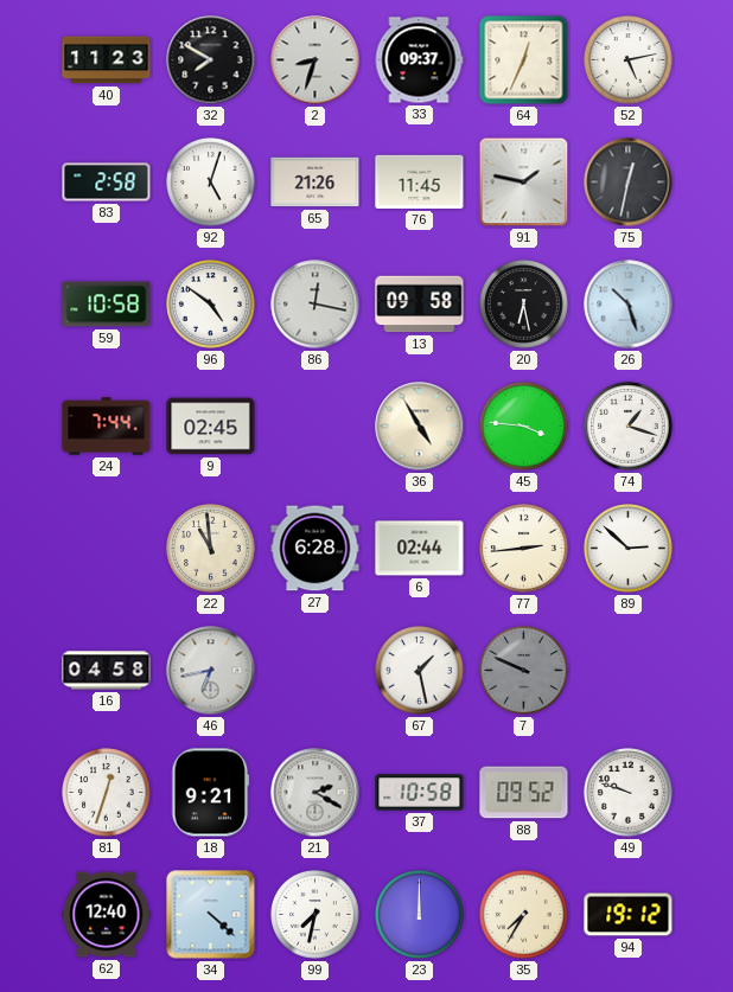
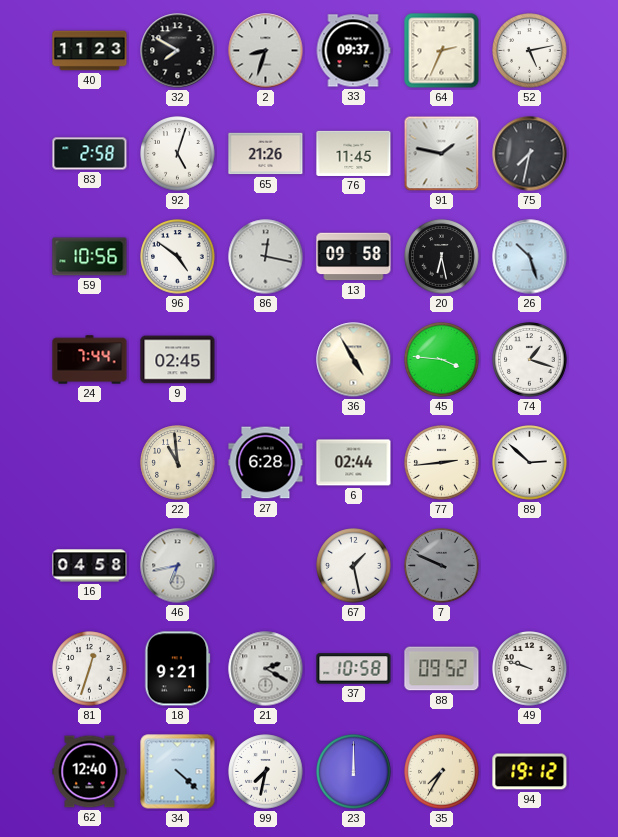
64: 12:34 -> 2:34
75: 12:32 -> 7:32
59: 10:58 -> 10:56
